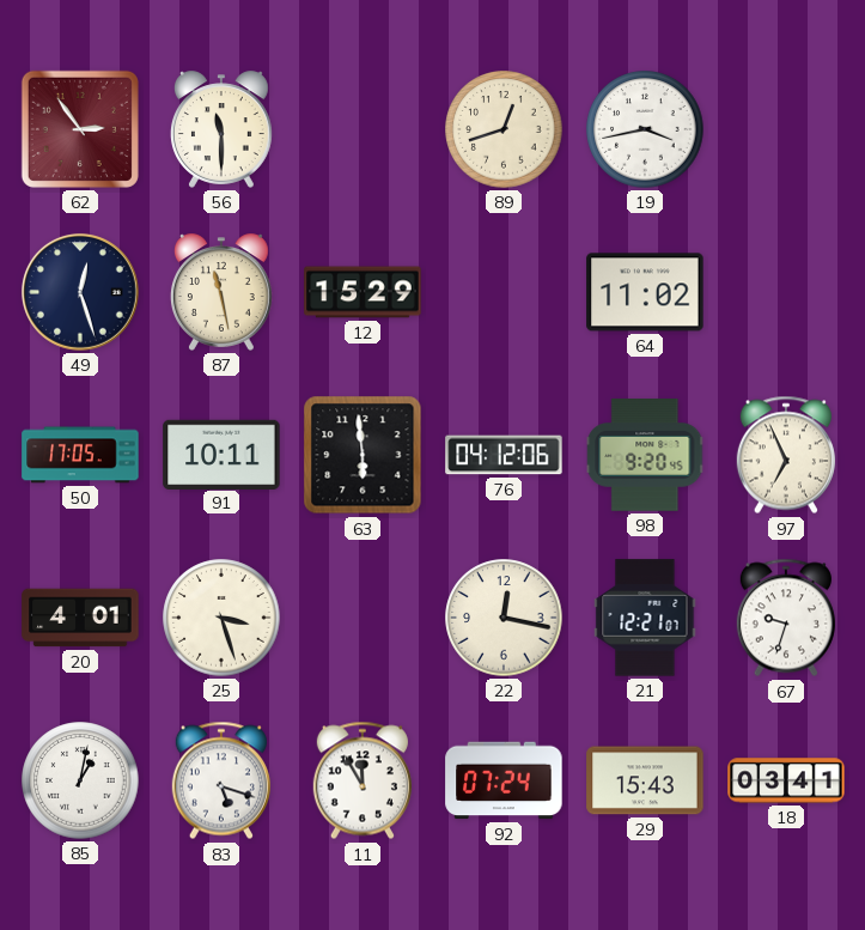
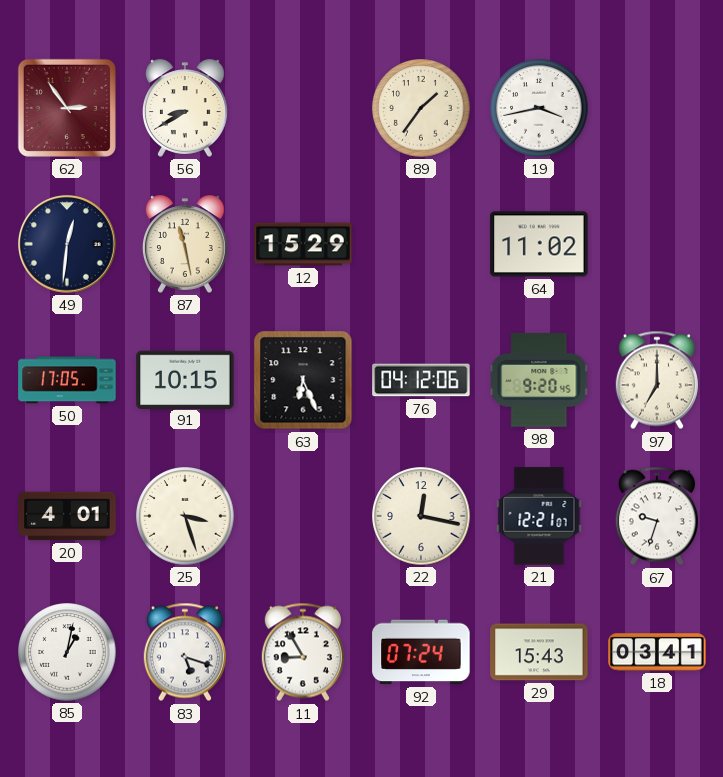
56: 11:30 -> 8:40
89: 12:42 -> 1:36
49: 12:27 -> 12:31
91: 10:11 -> 10:15
63: 5:59 -> 6:26
97: 6:56 -> 7:00
11: 11:55 -> 8:55
